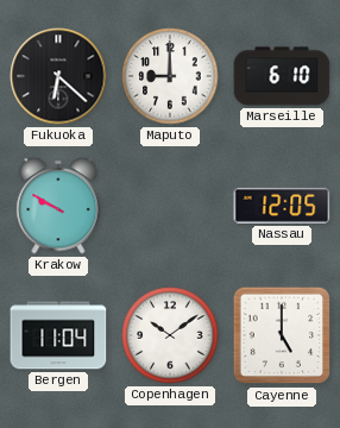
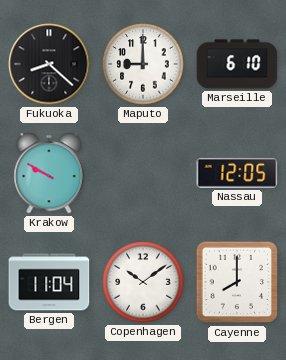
Fukuoka: 6:22 -> 8:22
Cayenne: 5:00 -> 8:00
